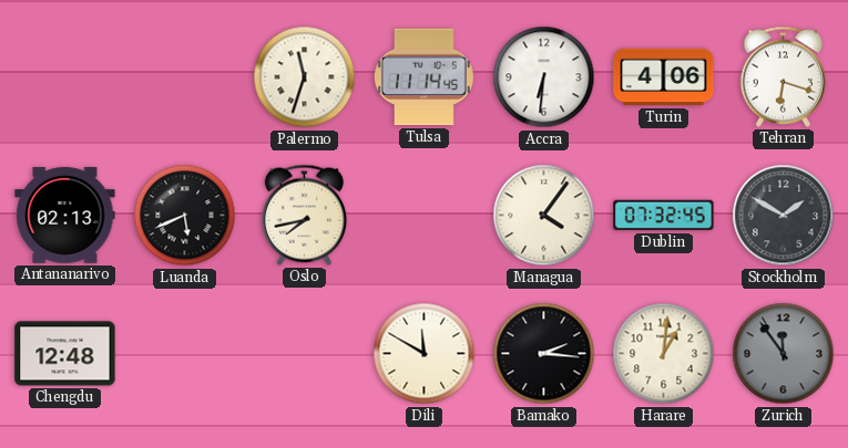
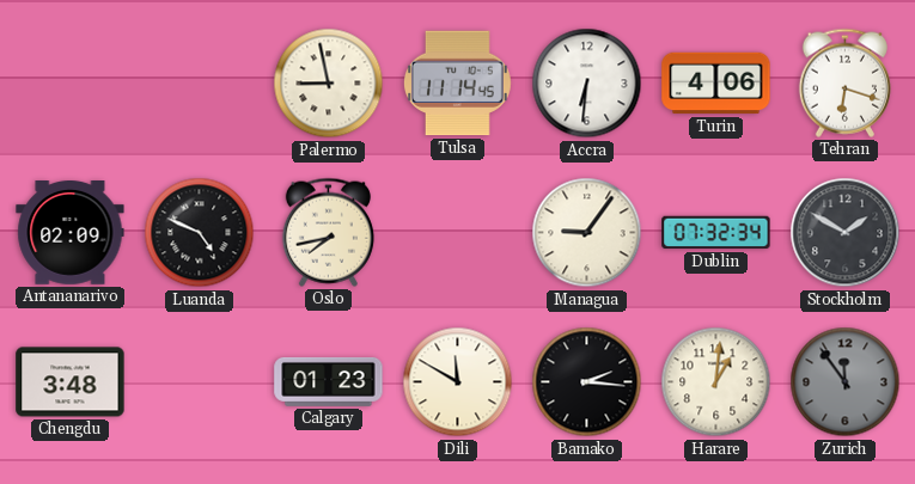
Palermo: 11:33 -> 8:58
Antananarivo: 02:13 -> 02:09
Luanda: 5:41 -> 4:49
Managua: 4:06 -> 9:06
Dublin: 07:32:45 -> 07:32:34
Chengdu: 12:48 -> 3:48
Calgary: none -> 01:23
